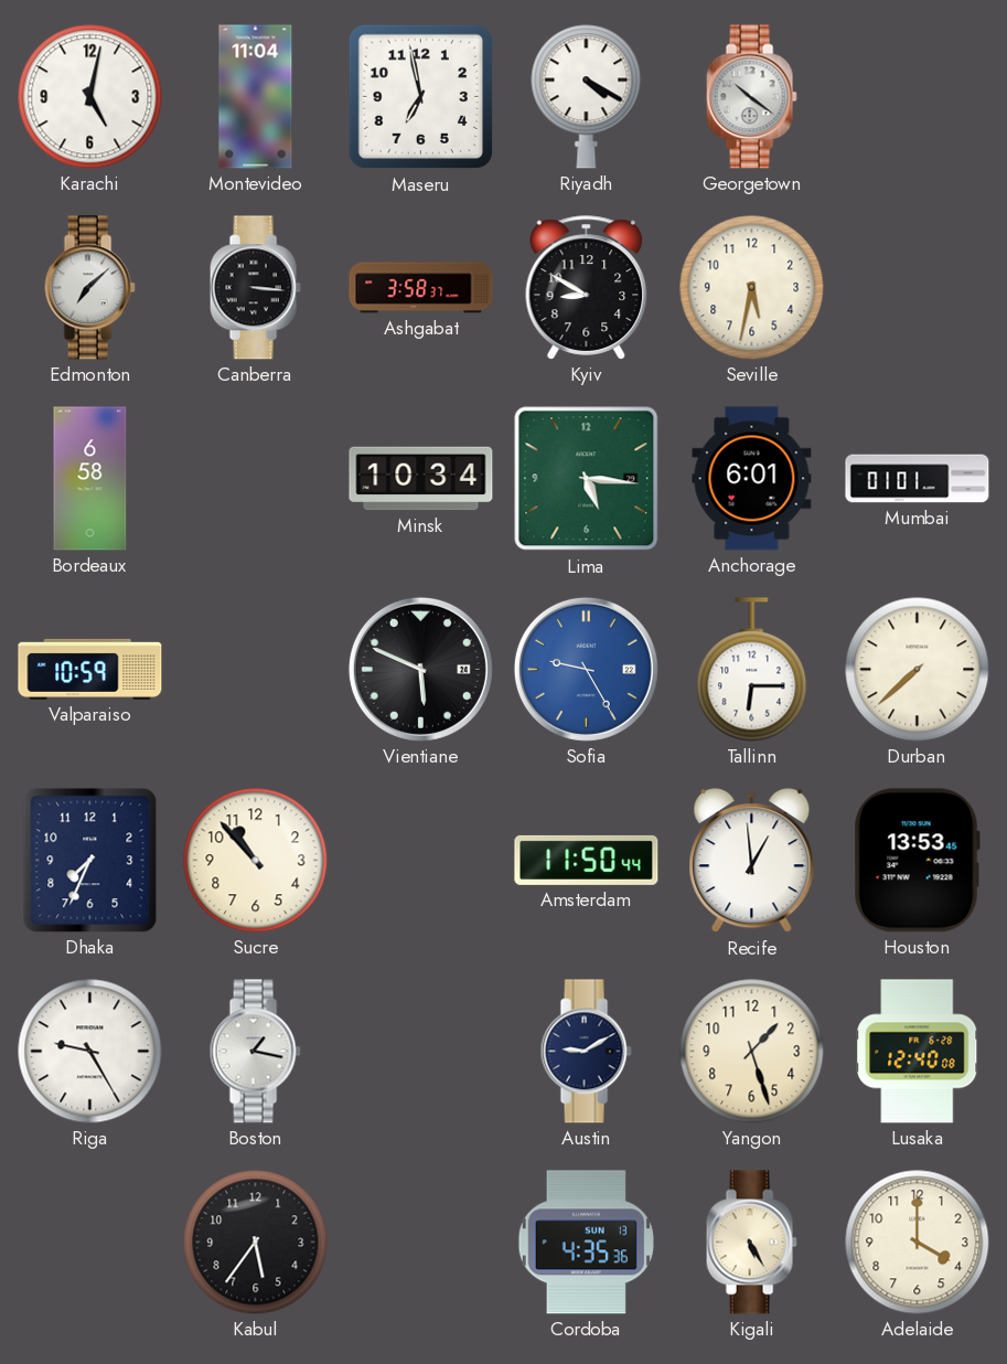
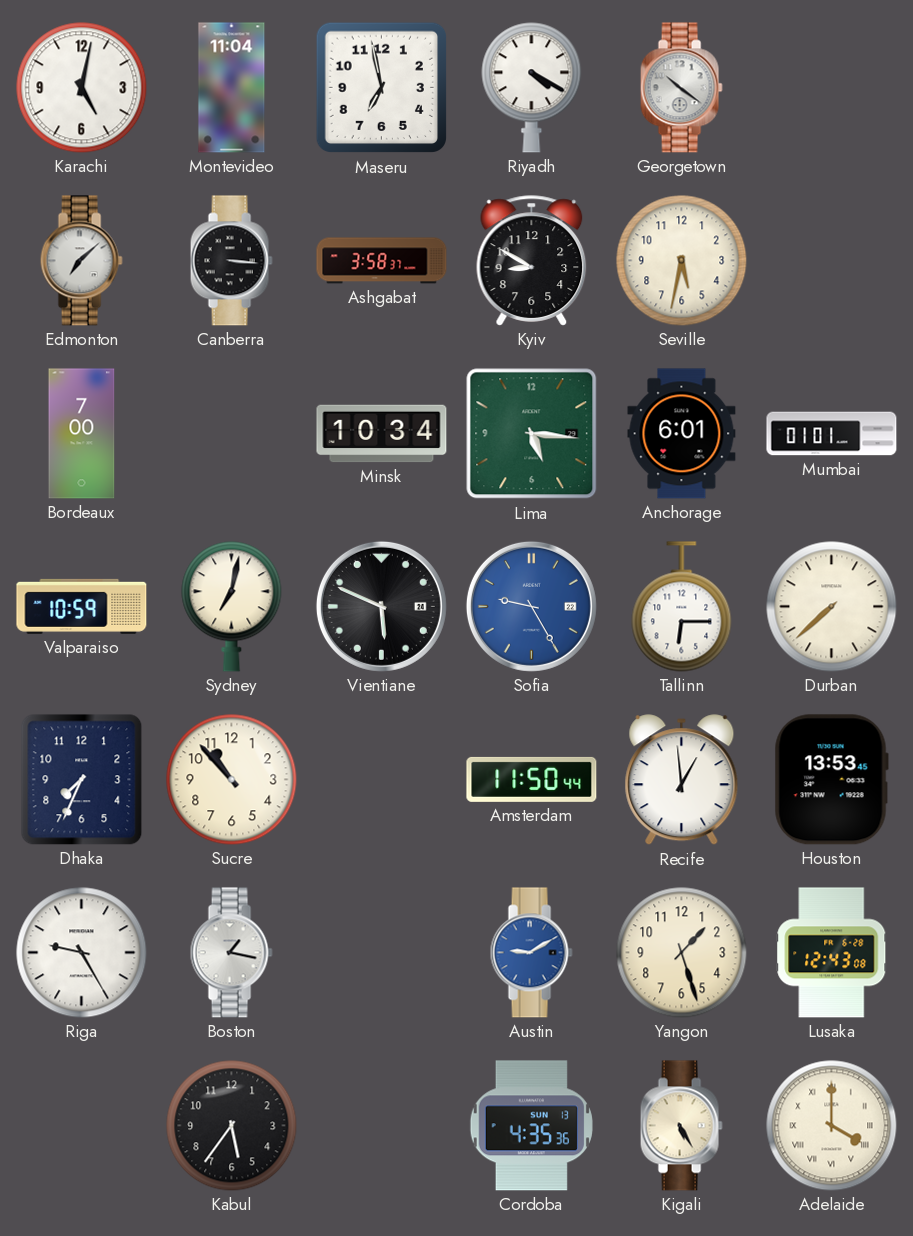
Bordeaux: 6:58 -> 7:00
Sydney: none -> 7:02
Austin dial: navy -> blue
Lusaka: 12:40 -> 12:43
Adelaide numerals: Arabic -> Roman
